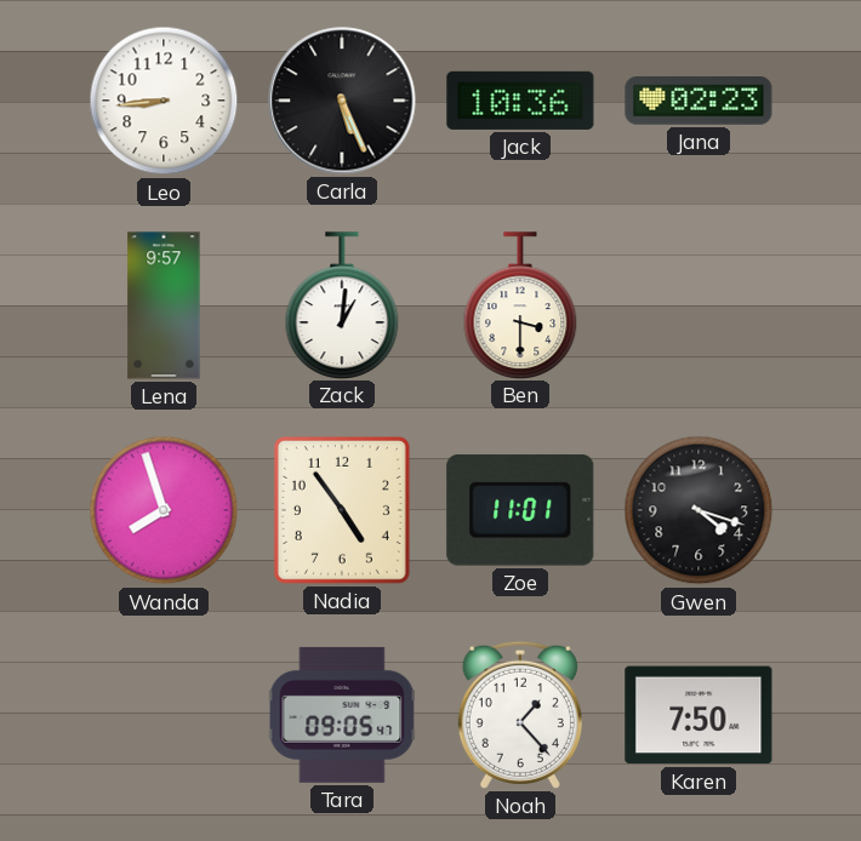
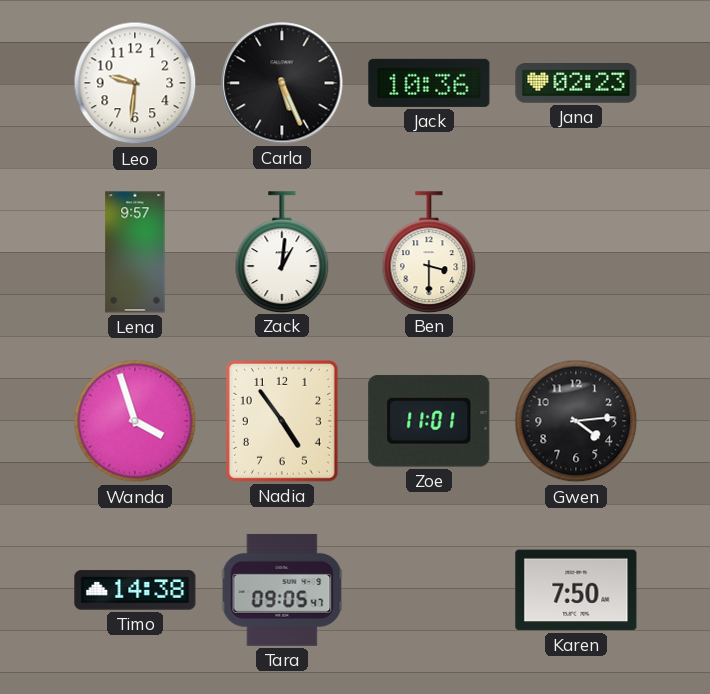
Leo: 8:44 -> 9:31
Wanda: 7:57 -> 3:57
Gwen: 4:18 -> 4:14
Timo: none -> 14:38
Noah: 1:23 -> none
